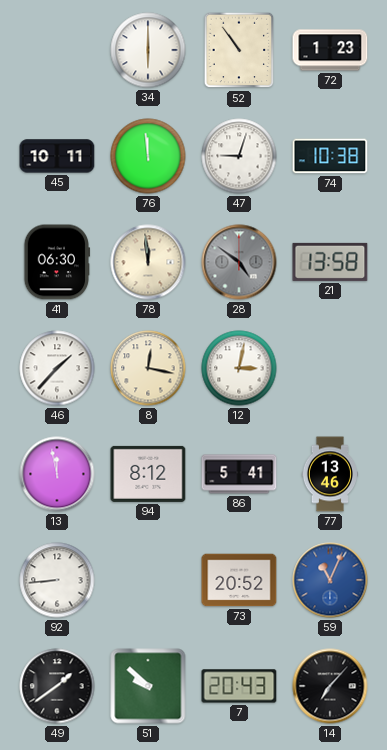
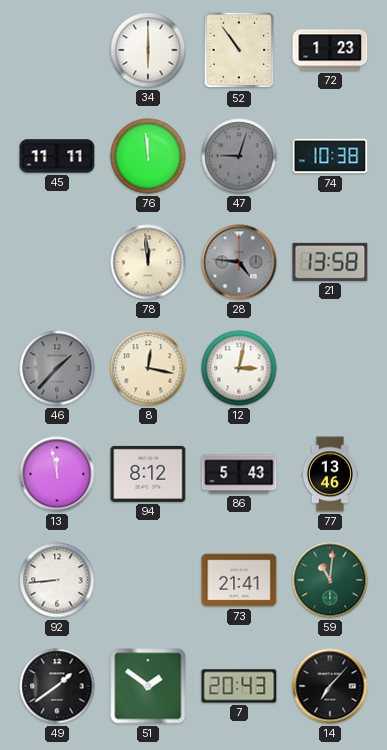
45: 10:11 -> 11:11
47 dial: white -> grey
41: 06:30 -> none
28: 4:51 -> 4:46
46 dial: white -> grey
86: 5:41 -> 5:43
73: 20:52 -> 21:41
59: 11:04 -> 11:01
59 dial: blue -> green
51: 9:52 -> 1:51
